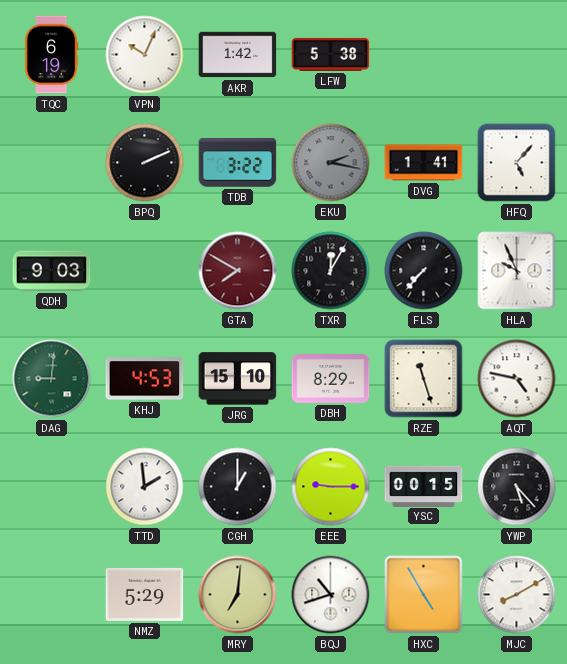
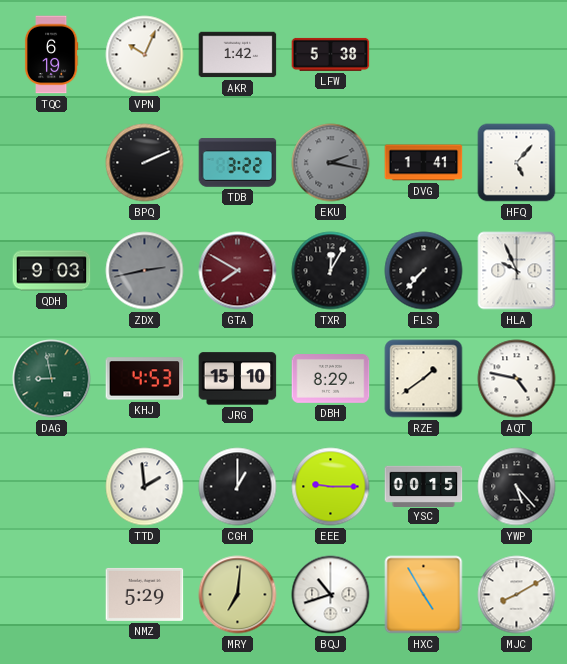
ZDX: none -> 2:43
DAG: 9:01 -> 8:58
RZE: 11:27 -> 1:39
